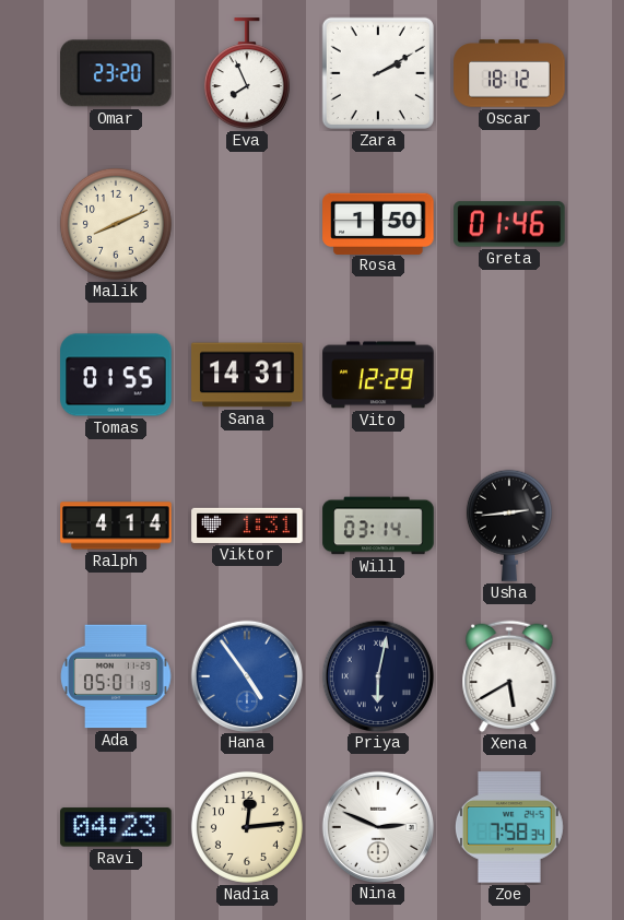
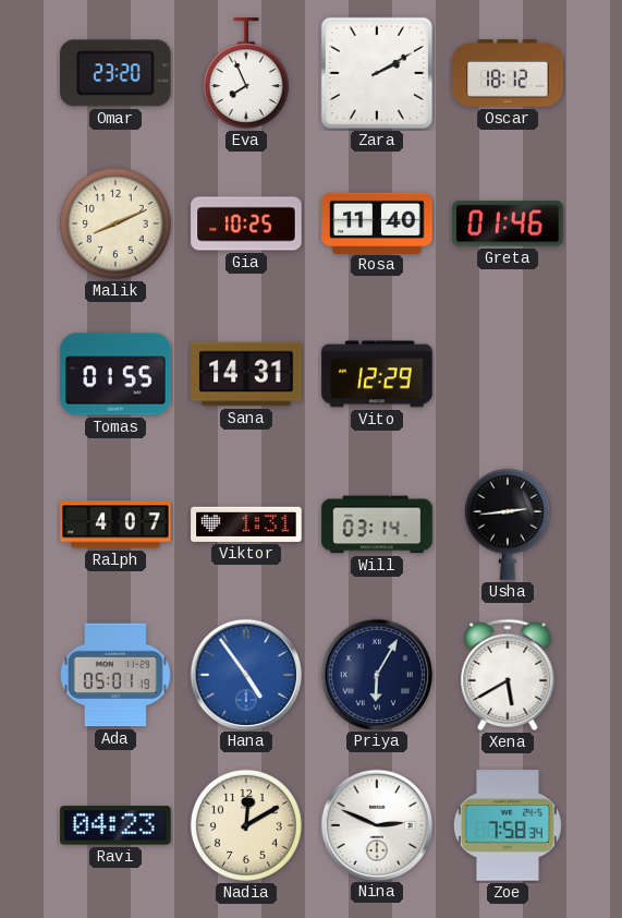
Gia: none -> 10:25
Rosa: 1:50 -> 11:40
Ralph: 4:14 -> 4:07
Priya: 6:02 -> 6:05
Nadia: 12:14 -> 12:10
